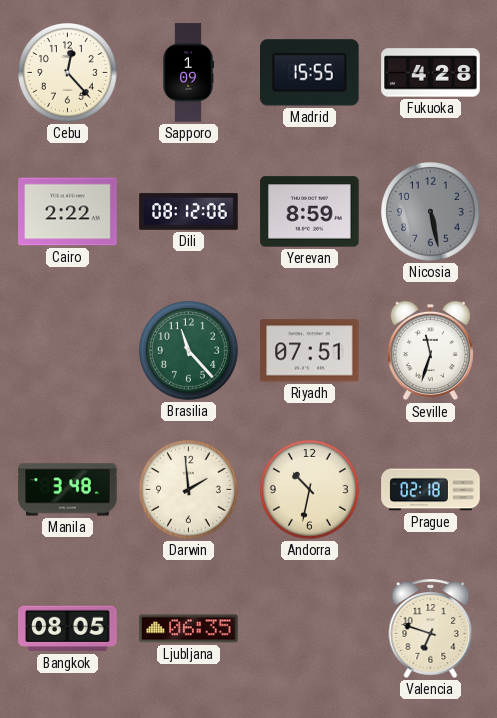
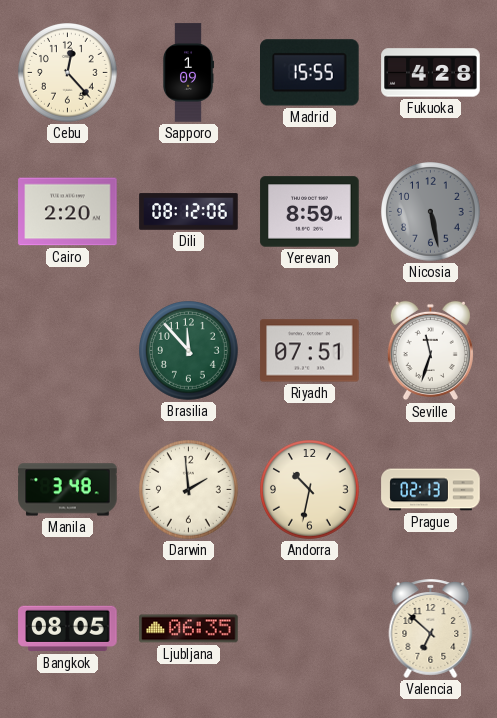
Cairo: 2:22 -> 2:20
Brasilia: 11:23 -> 11:53
Prague: 02:18 -> 02:13
Valencia: 6:48 -> 6:52
